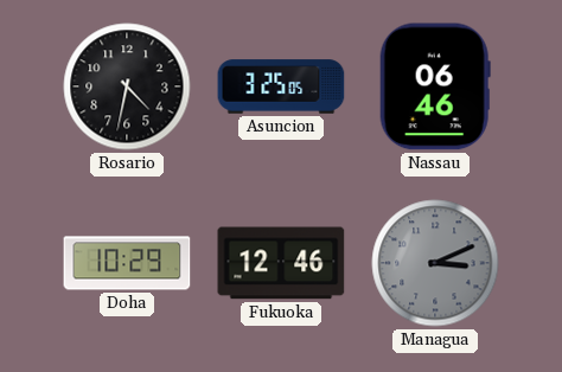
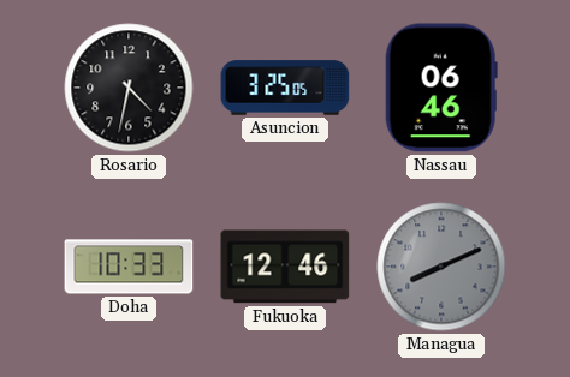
Doha: 10:29 -> 10:33
Managua: 3:11 -> 8:11
